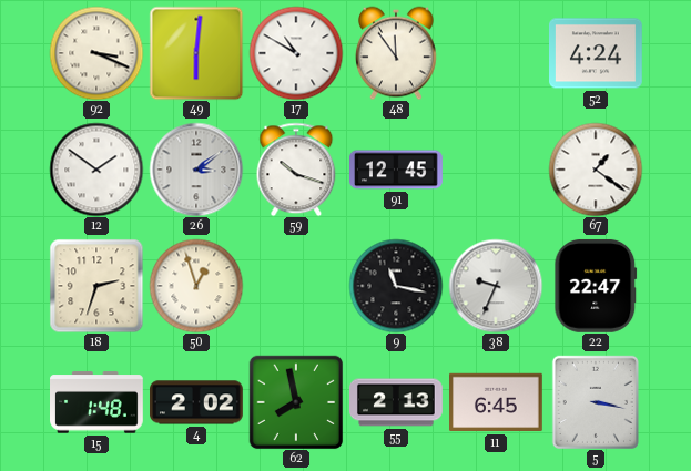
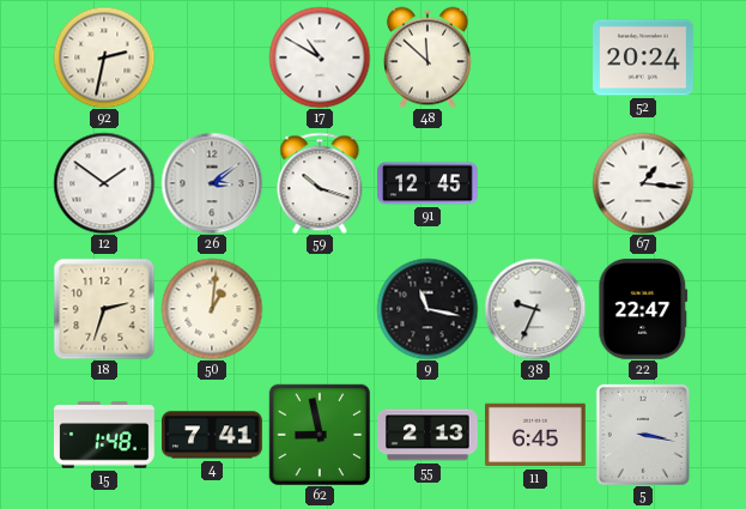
92: 3:19 -> 2:32
49: 6:01 -> none
48: 11:54 -> 11:52
52: 4:24 -> 20:24
67: 1:21 -> 1:16
50: 12:57 -> 1:01
4: 2:02 -> 7:41
62: 7:58 -> 8:58
